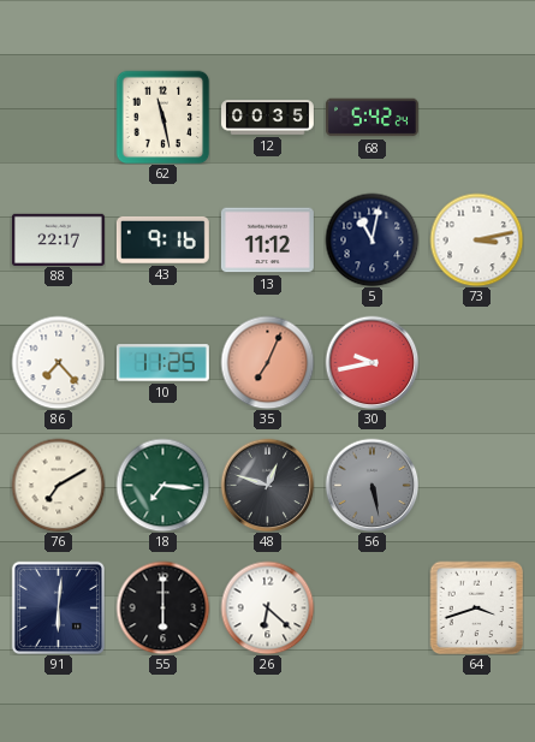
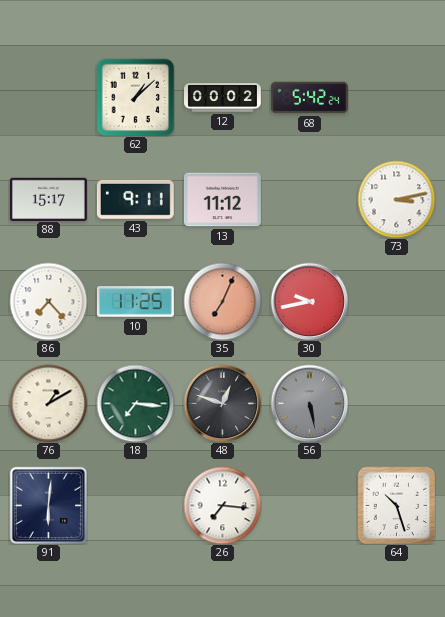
62: 11:28 -> 1:08
12: 00:35 -> 00:02
88: 22:17 -> 15:17
43: 9:16 -> 9:11
5: 11:02 -> none
76: 7:10 -> 1:10
55: 6:00 -> none
26: 6:22 -> 7:16
64: 3:42 -> 10:27
